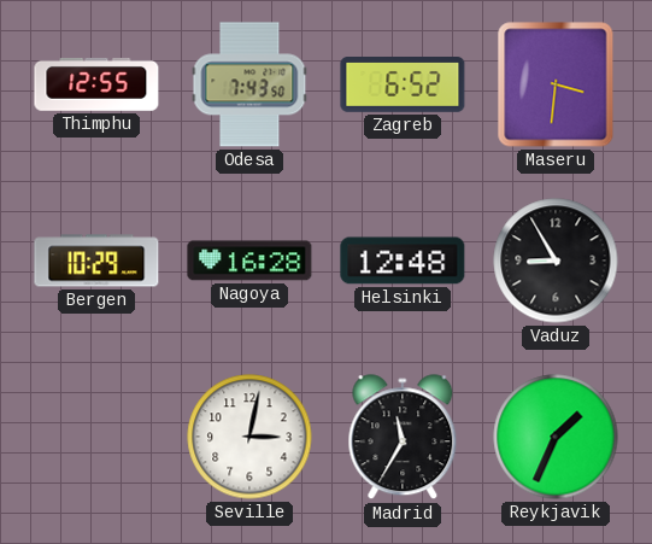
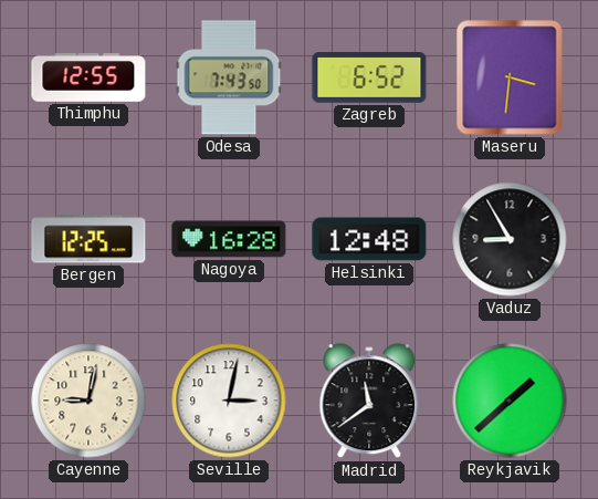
Bergen: 10:29 -> 12:25
Cayenne: none -> 9:02
Madrid: 11:35 -> 11:39
Reykjavik: 1:34 -> 1:38
